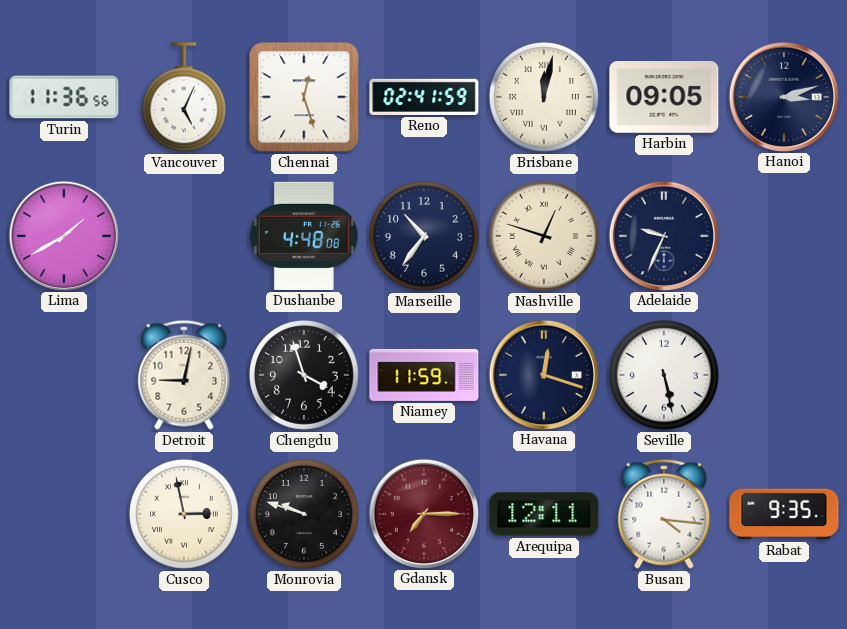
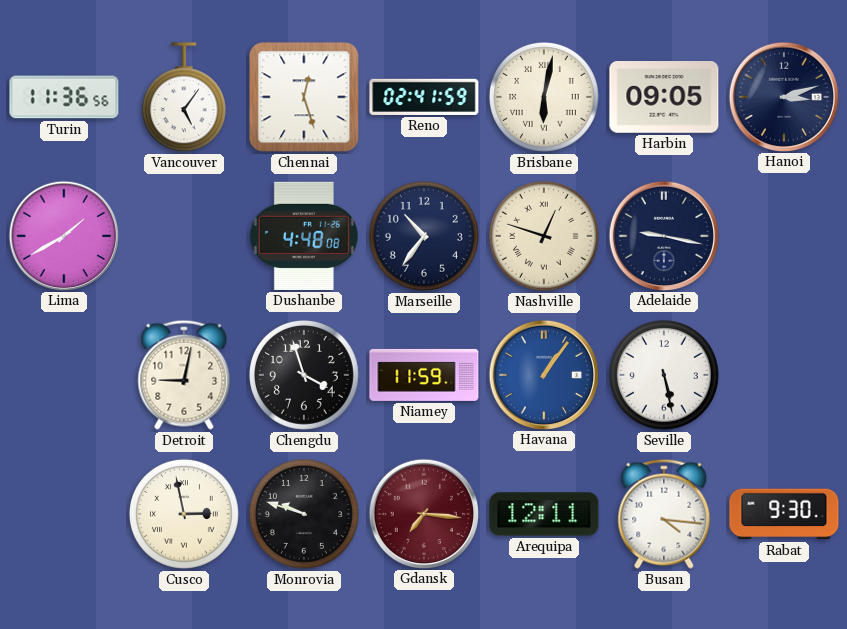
Vancouver: 5:04 -> 5:06
Brisbane: 12:02 -> 6:02
Adelaide: 9:34 -> 9:17
Havana: 12:18 -> 1:06
Havana dial: navy -> blue
Gdansk: 7:15 -> 7:16
Rabat: 9:35 -> 9:30
